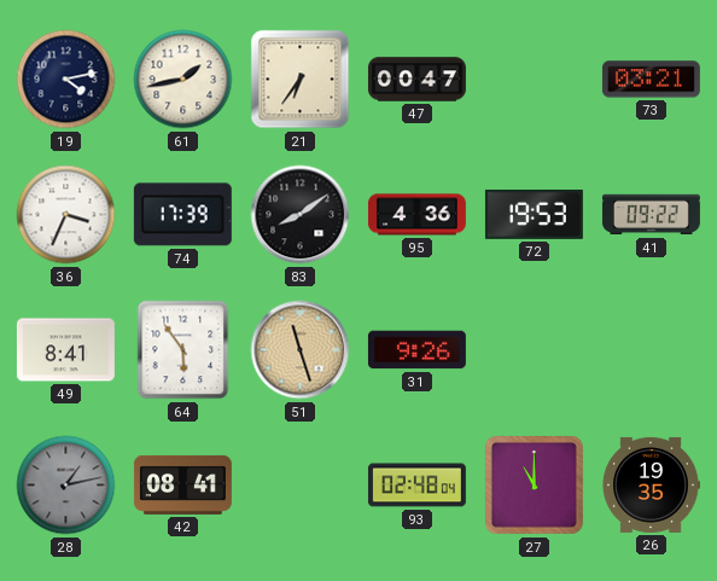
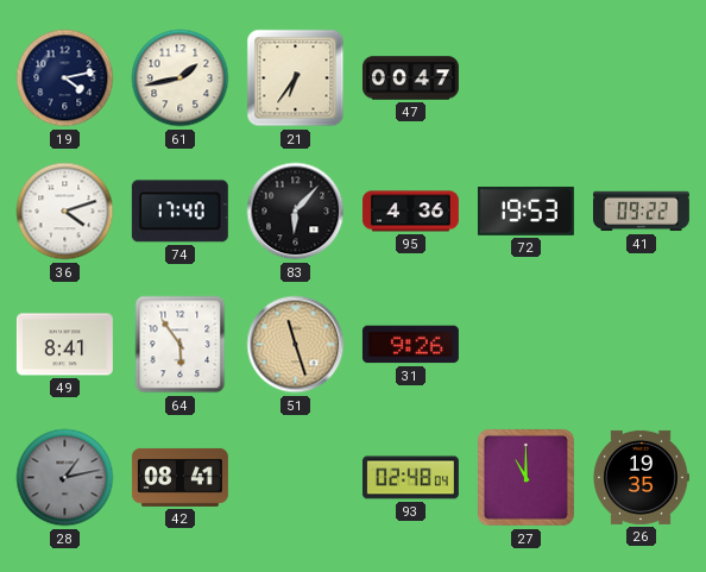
73: 03:21 -> none
36: 3:34 -> 4:12
74: 17:39 -> 17:40
83: 8:09 -> 6:07
